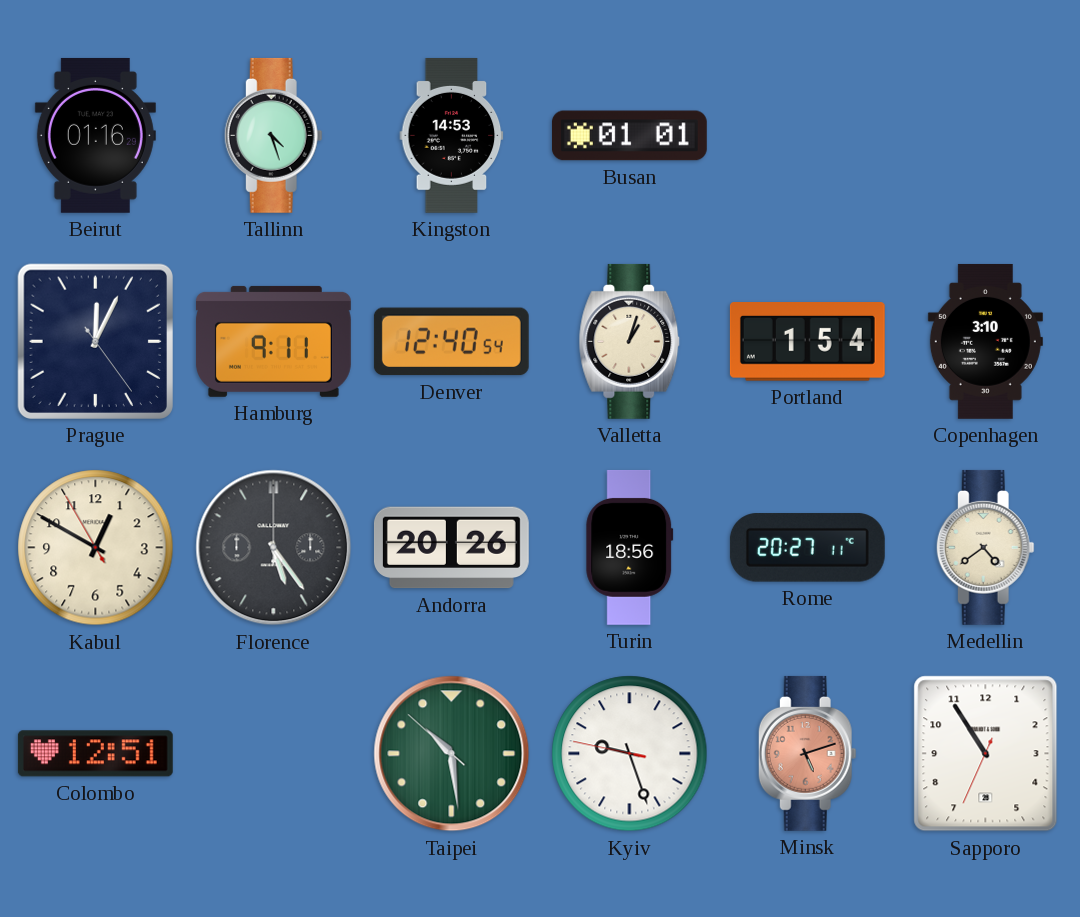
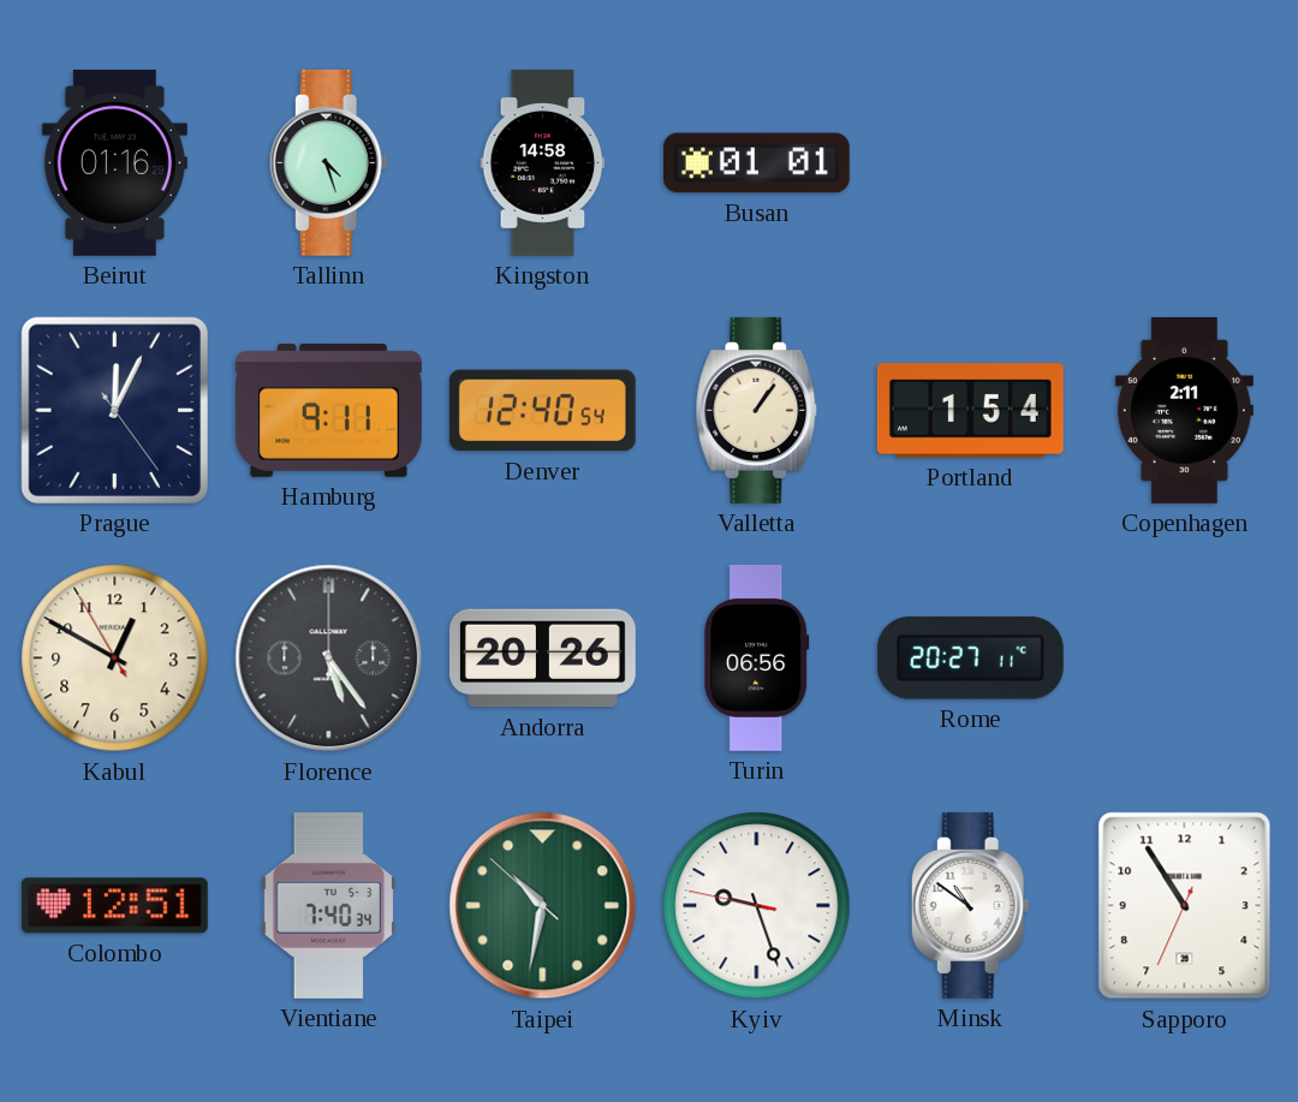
Kingston: 14:53 -> 14:58
Valletta: 1:03 -> 1:06
Copenhagen: 3:10 -> 2:11
Turin: 18:56 -> 06:56
Medellin: 4:39 -> none
Vientiane: none -> 7:40
Taipei: 10:28 -> 10:31
Minsk: 5:12 -> 10:51
Minsk dial: salmon -> white
